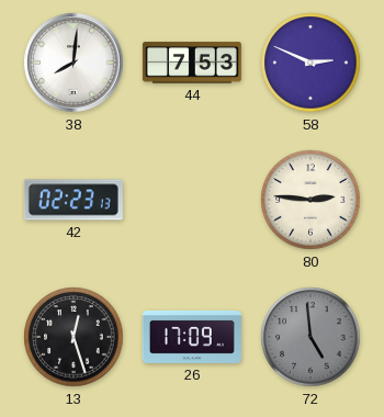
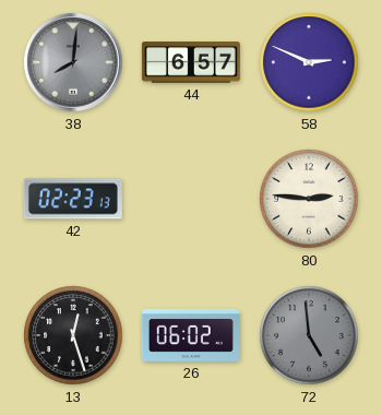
38 dial: white -> grey
44: 7:53 -> 6:57
26: 17:09 -> 06:02
